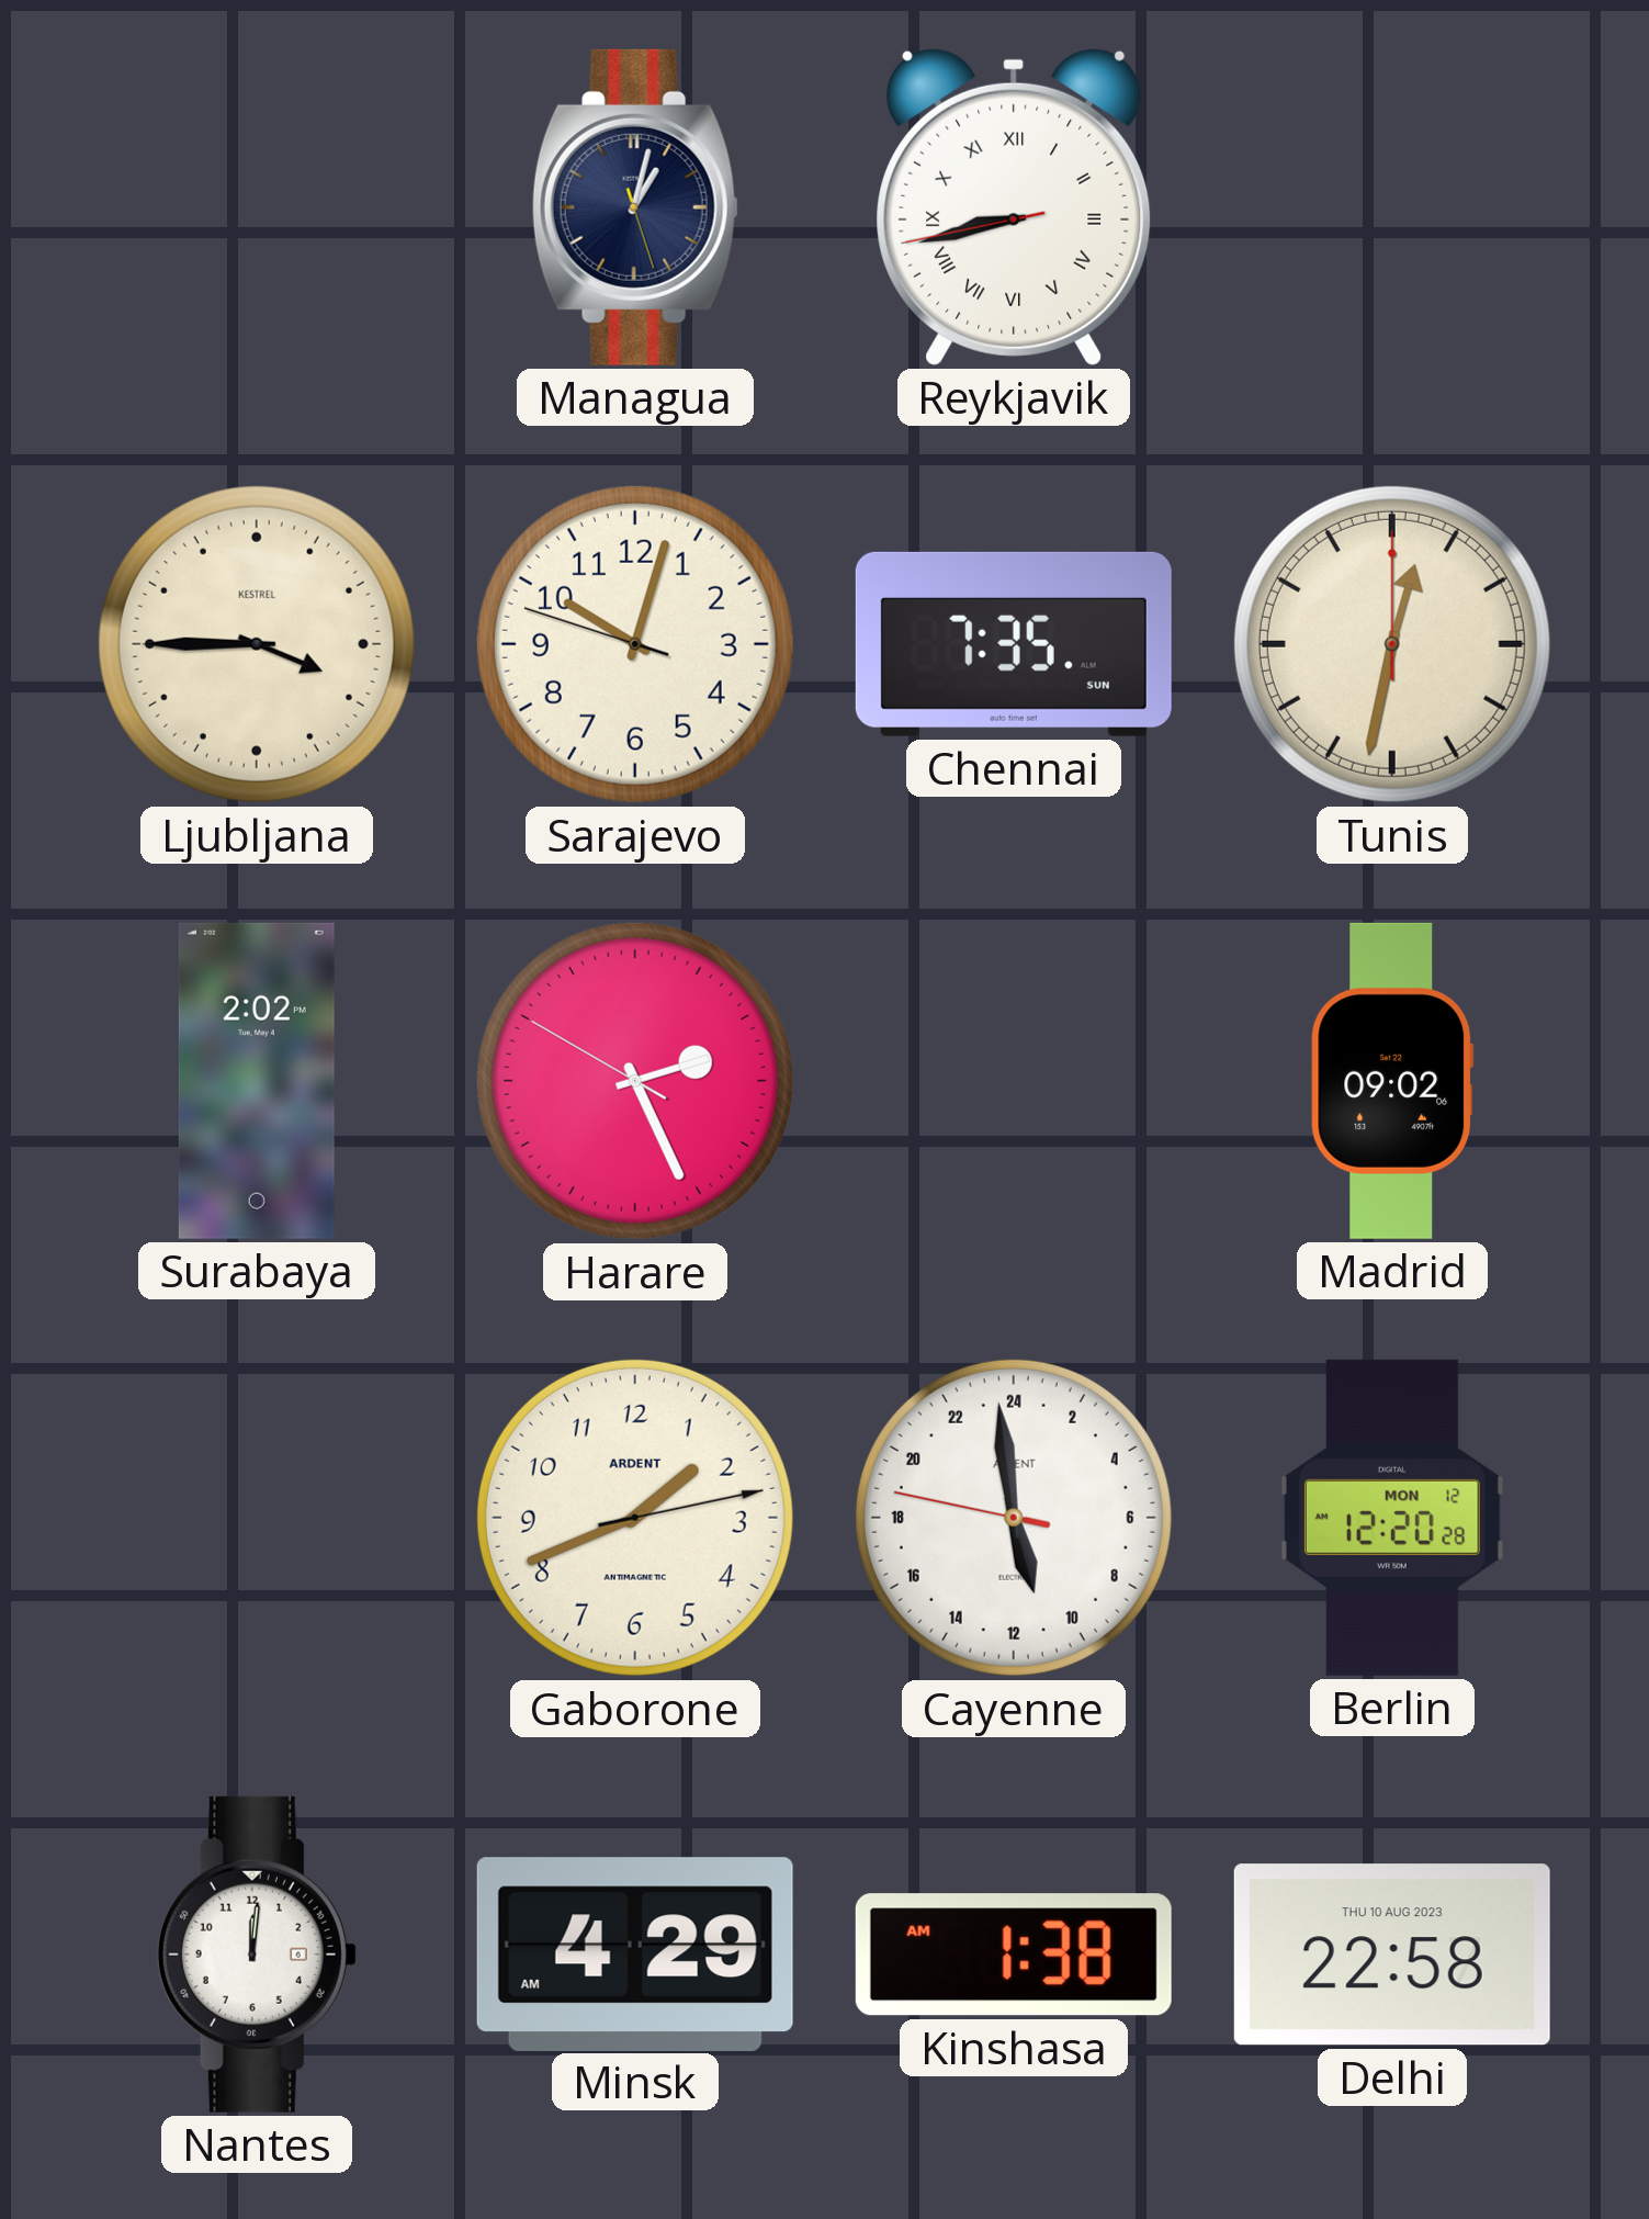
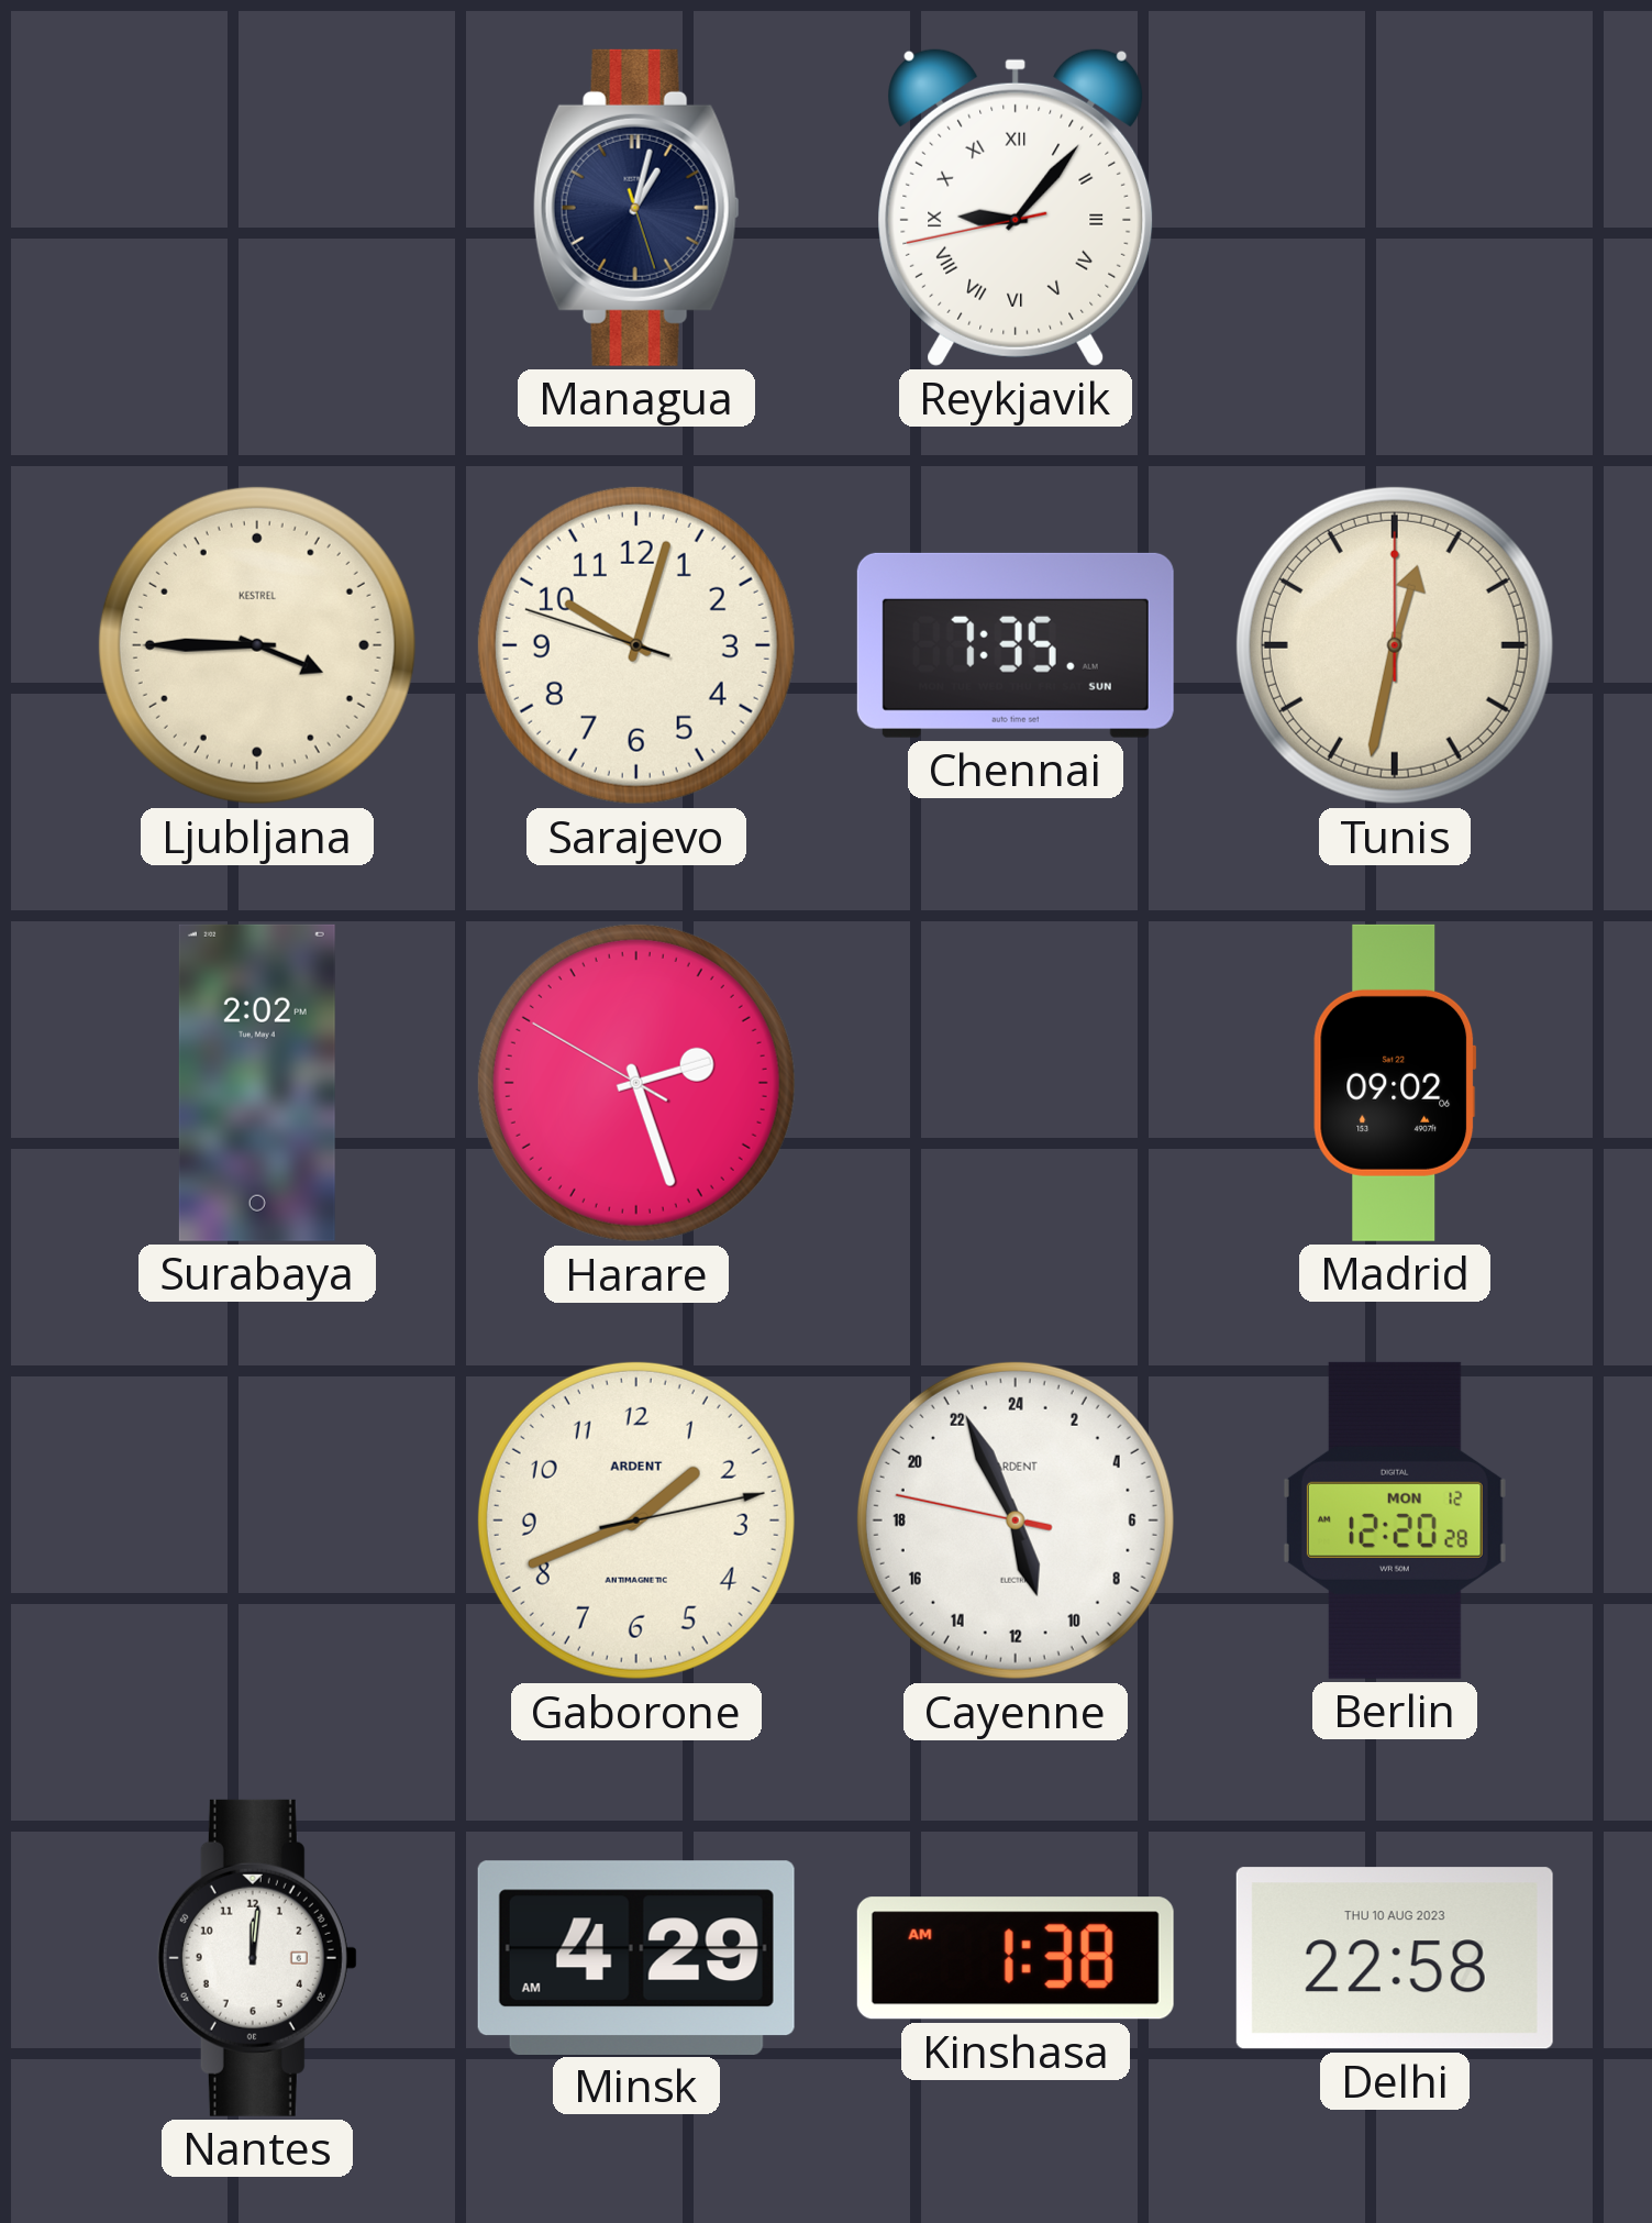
Reykjavik: 8:42 -> 9:06
Harare: 2:25 -> 2:26
Cayenne: 10:58 -> 10:55
